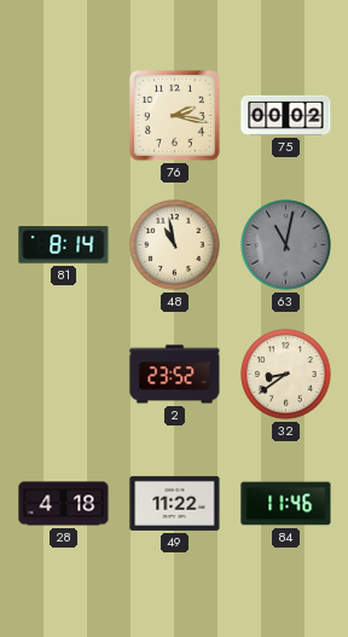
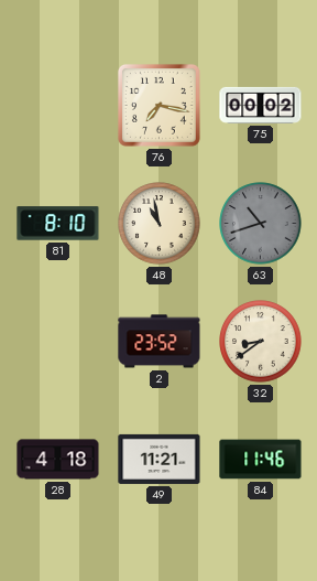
76: 2:17 -> 7:17
81: 8:14 -> 8:10
63: 11:02 -> 10:42
49: 11:22 -> 11:21
